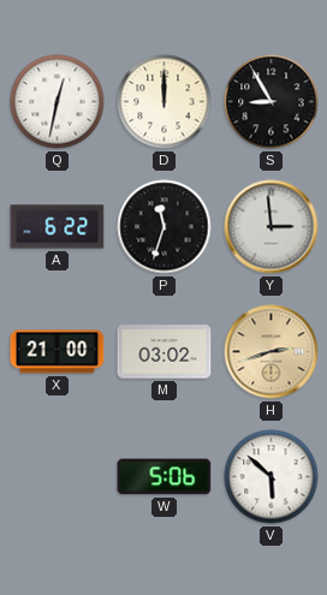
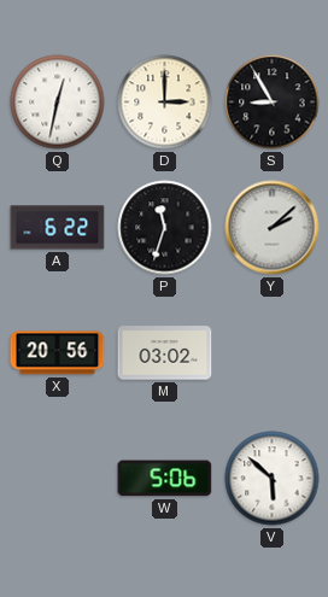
D: 12:00 -> 3:00
Y: 2:59 -> 2:08
X: 21:00 -> 20:56
H: 2:42 -> none
